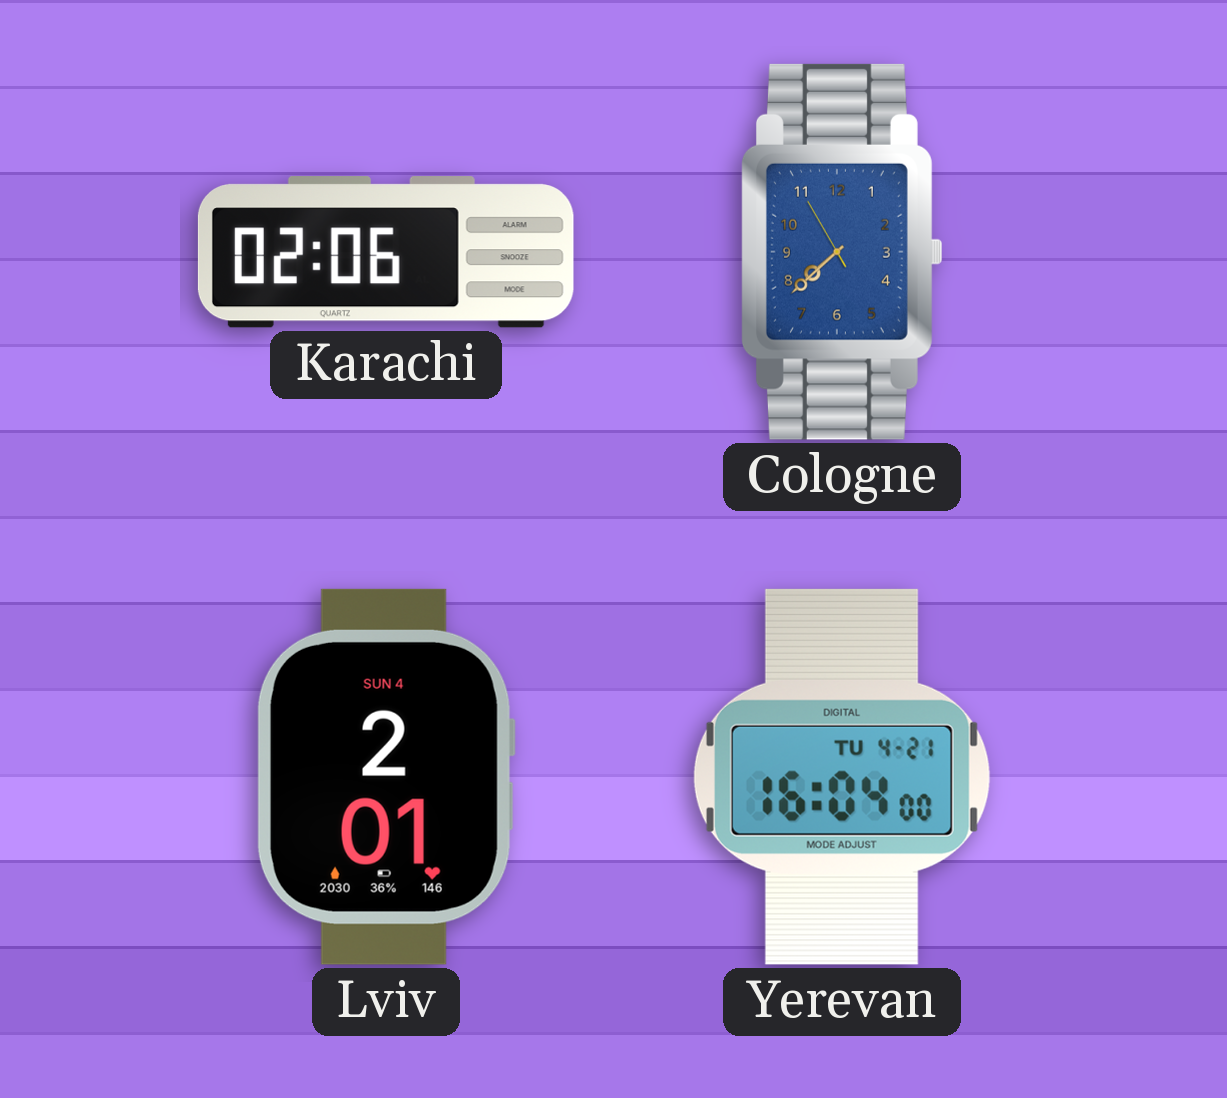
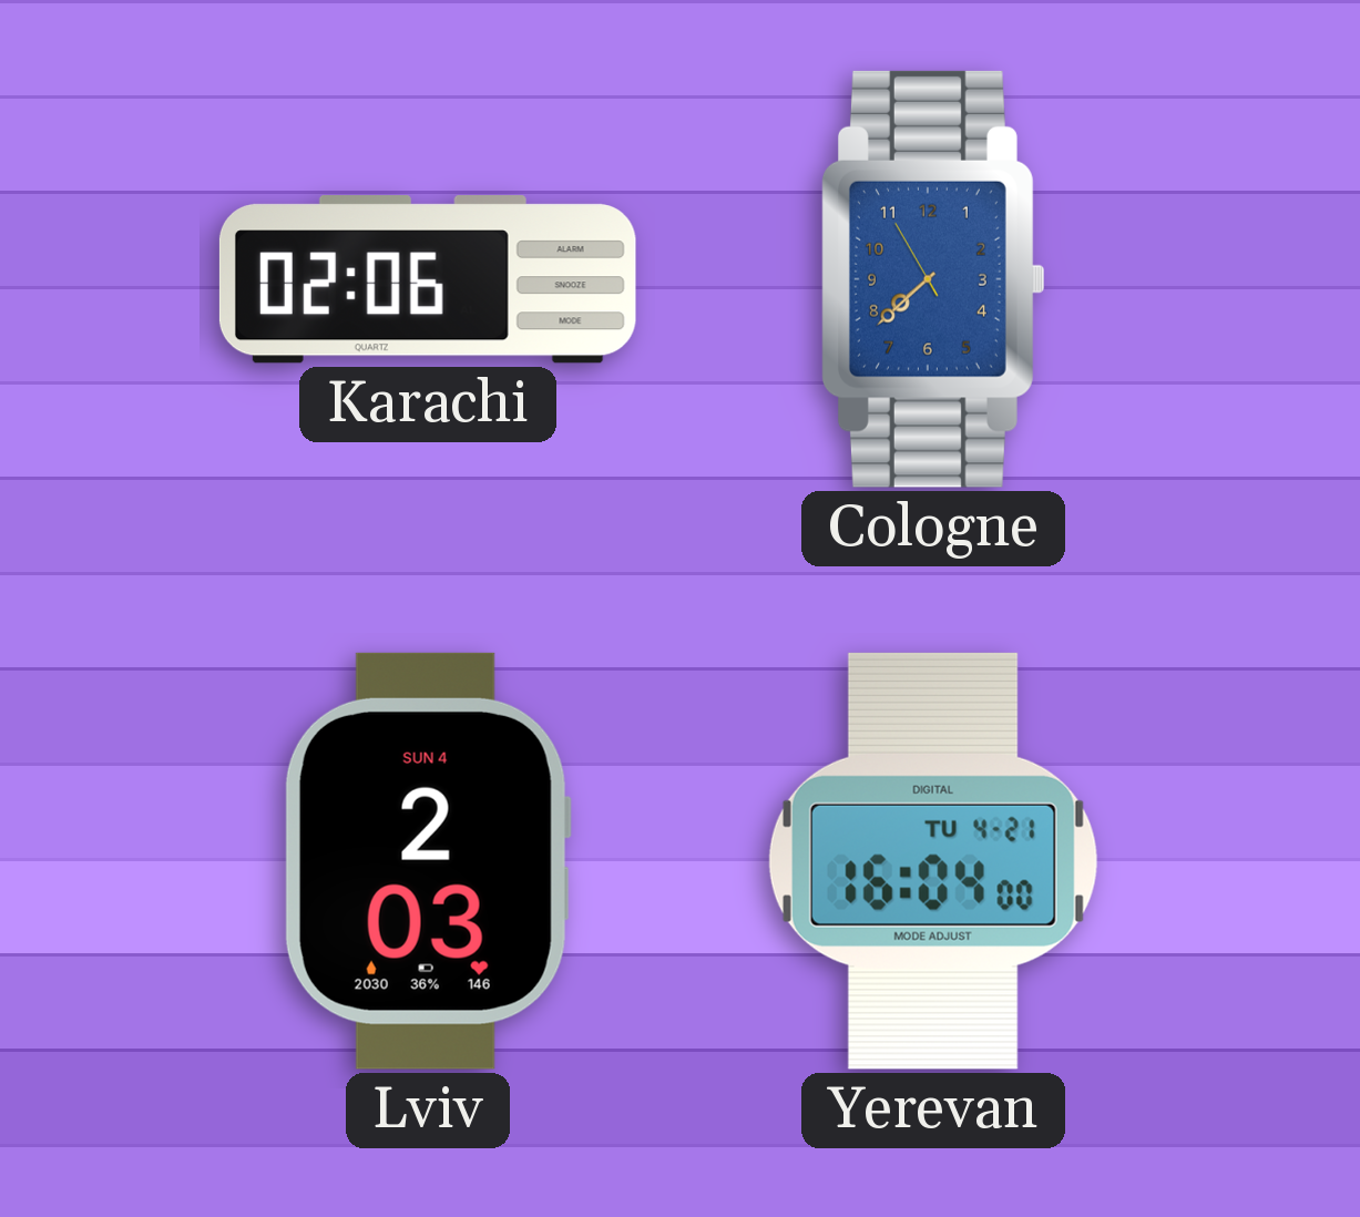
Lviv: 2:01 -> 2:03
